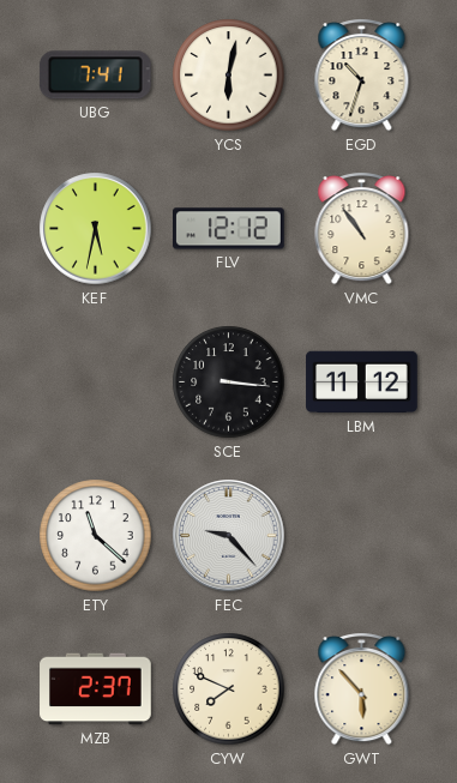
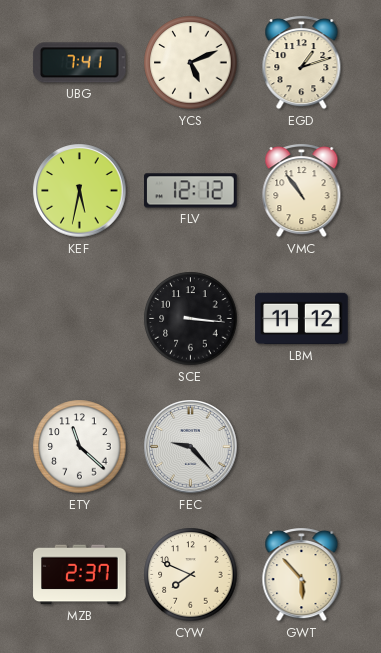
YCS: 6:02 -> 5:11
EGD: 10:33 -> 1:12
